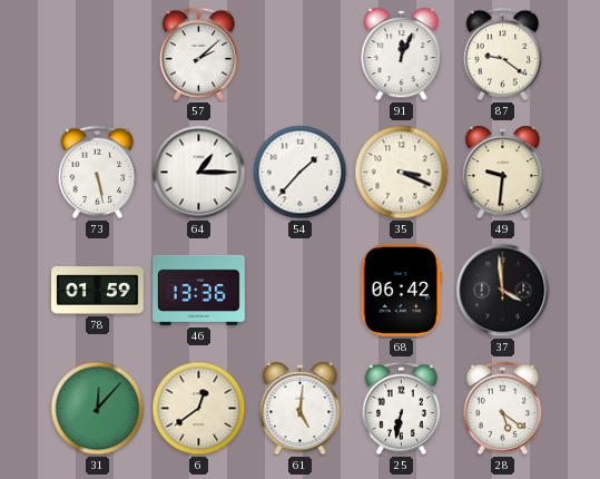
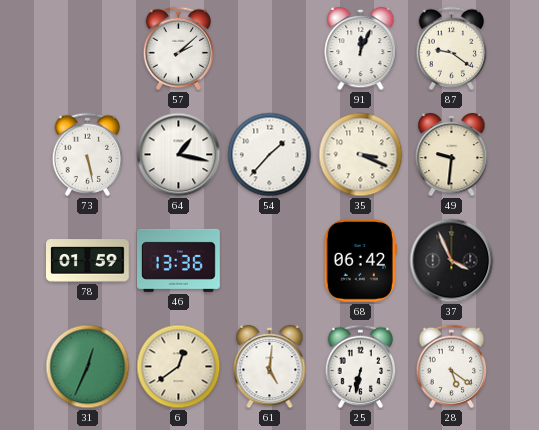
64: 1:15 -> 1:17
37: 3:59 -> 3:56
31: 12:07 -> 12:34
